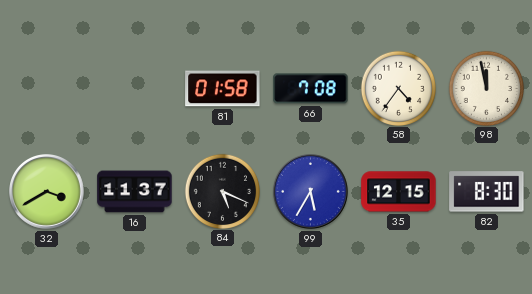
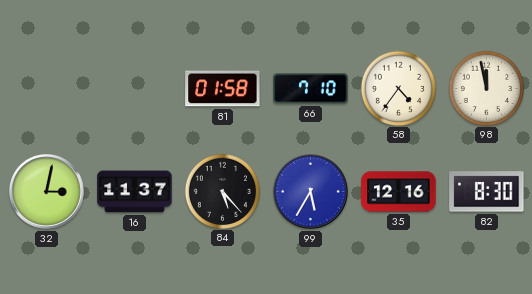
66: 7:08 -> 7:10
32: 3:40 -> 3:02
84: 5:19 -> 5:23
35: 12:15 -> 12:16
